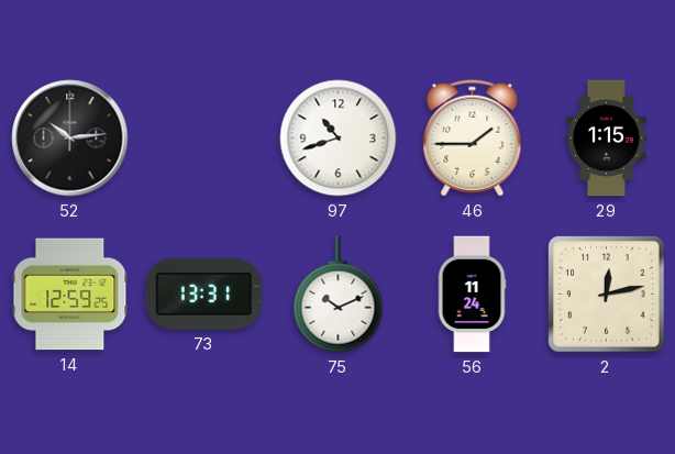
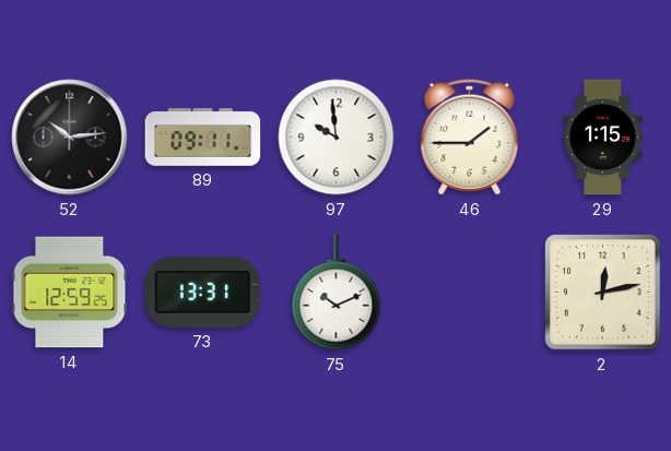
89: none -> 09:11
97: 10:42 -> 9:59
56: 11:24 -> none
